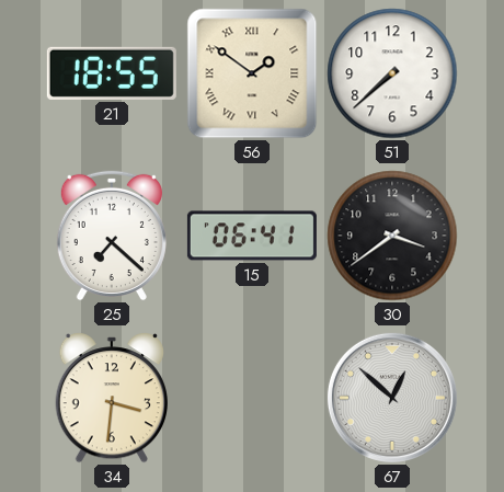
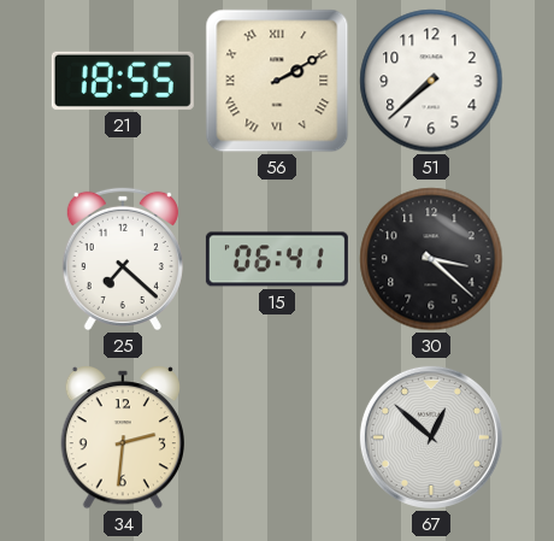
56: 1:51 -> 2:10
30: 3:39 -> 3:22
34: 3:31 -> 2:31
